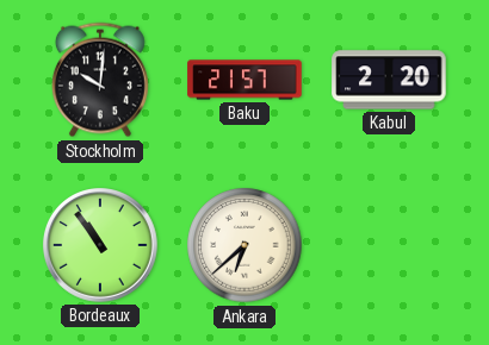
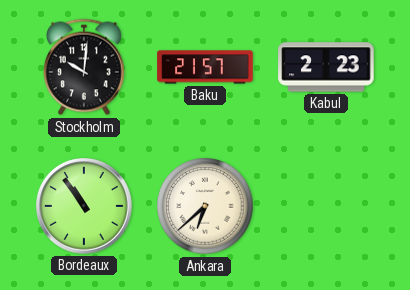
Kabul: 2:20 -> 2:23
